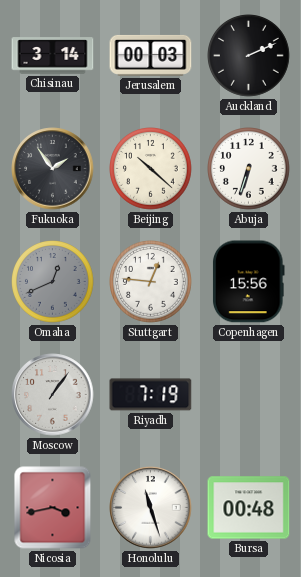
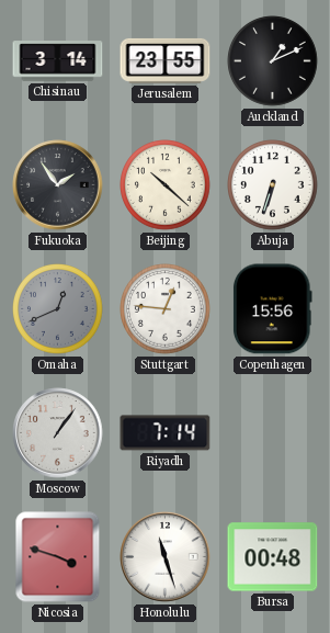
Jerusalem: 00:03 -> 23:55
Auckland: 2:11 -> 1:11
Riyadh: 7:19 -> 7:14
Nicosia: 3:43 -> 3:48
